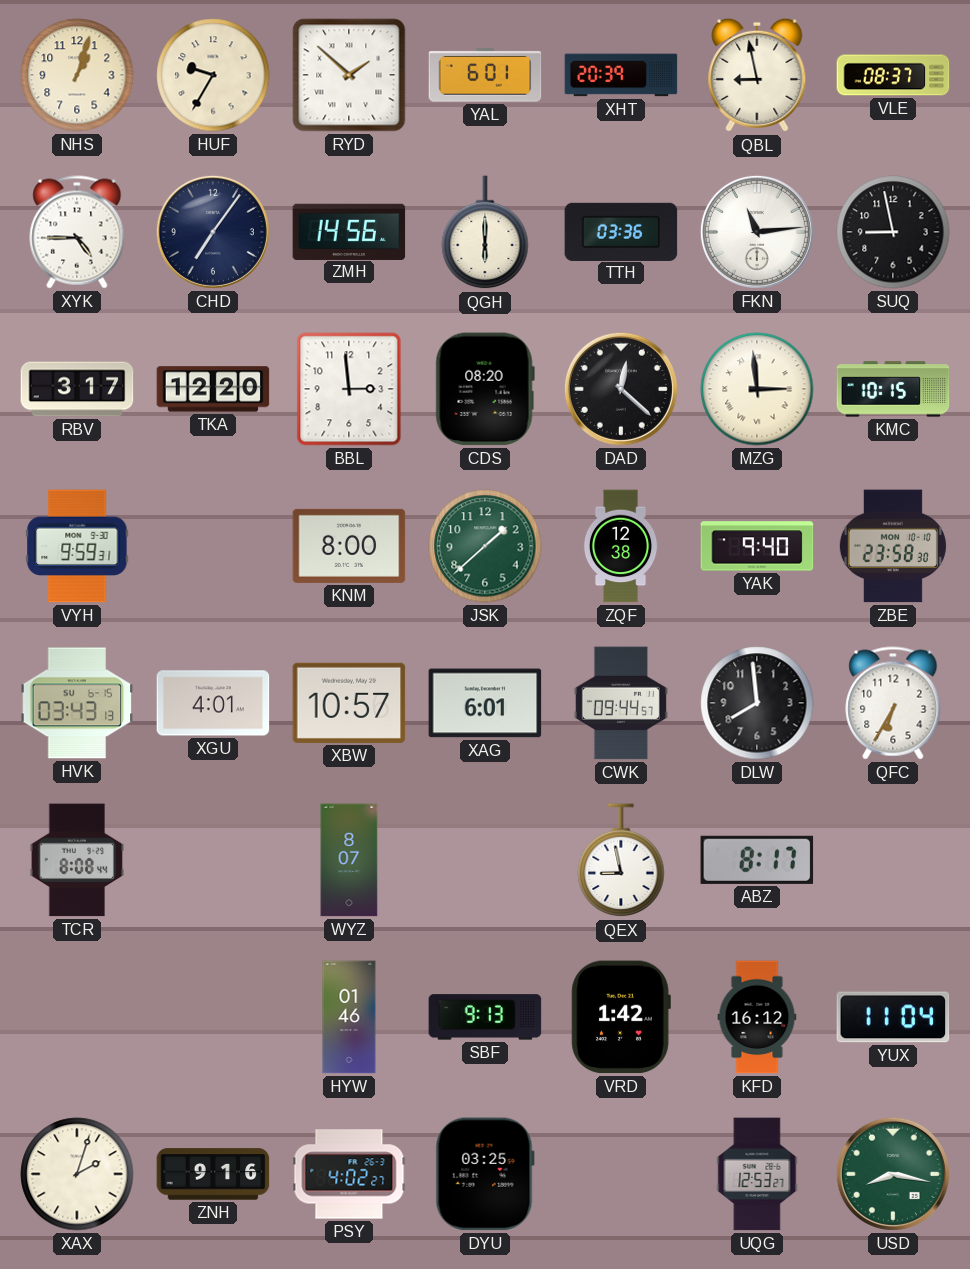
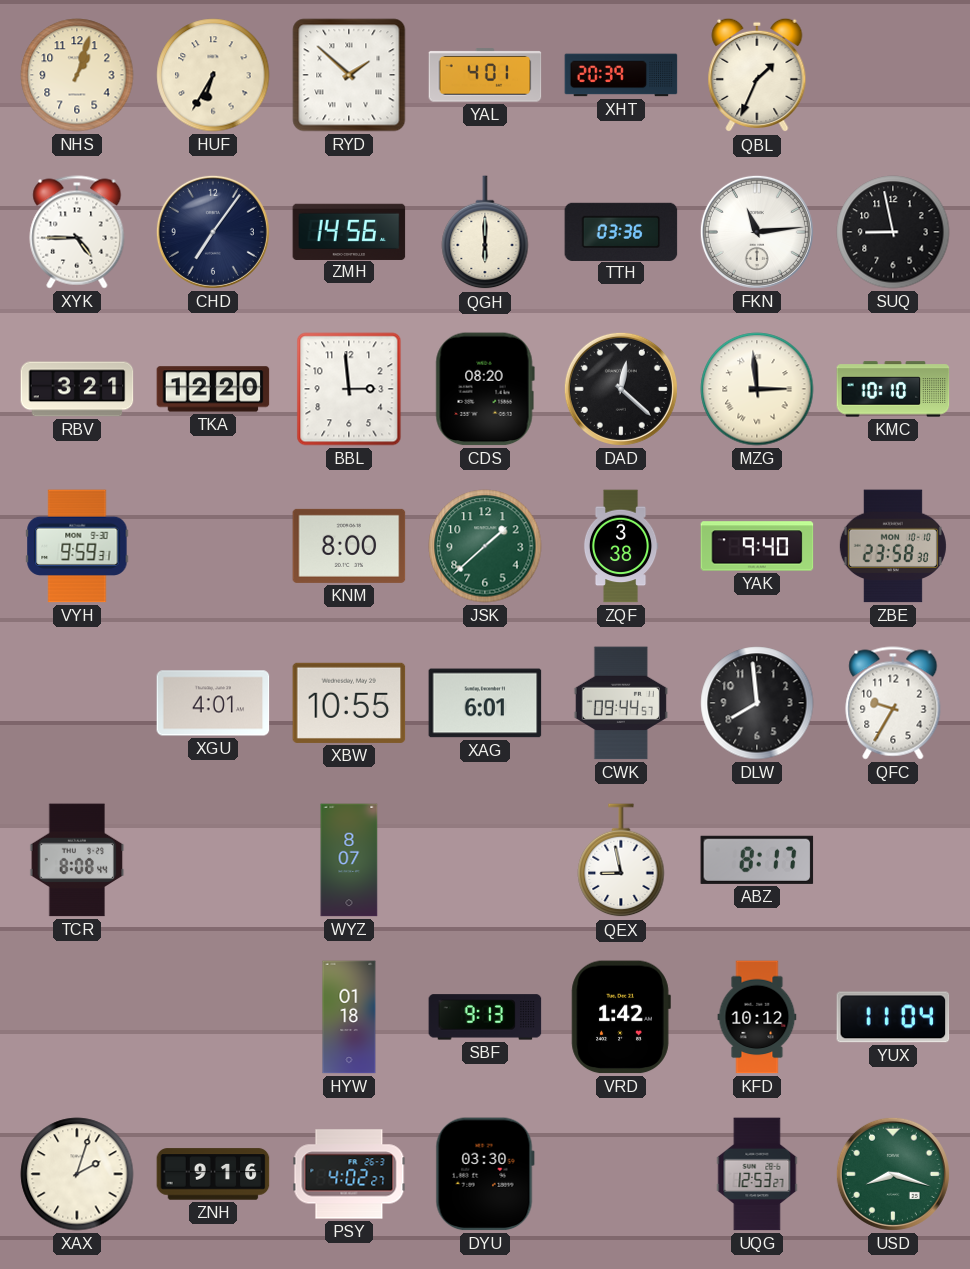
HUF: 9:35 -> 6:35
YAL: 6:01 -> 4:01
QBL: 8:58 -> 1:34
VLE: 08:37 -> none
RBV: 3:17 -> 3:21
KMC: 10:15 -> 10:10
ZQF: 12:38 -> 3:38
HVK: 03:43 -> none
XBW: 10:57 -> 10:55
QFC: 6:35 -> 9:35
HYW: 01:46 -> 01:18
KFD: 16:12 -> 10:12
DYU: 03:25 -> 03:30
USD: 8:17 -> 8:18
